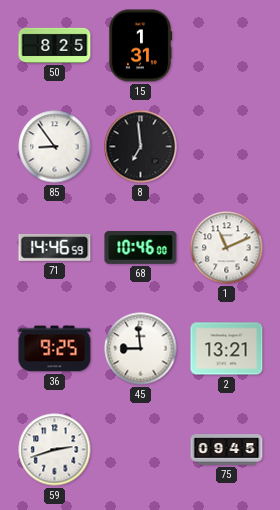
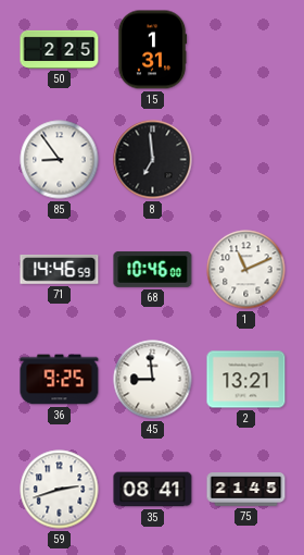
50: 8:25 -> 2:25
35: none -> 08:41
75: 09:45 -> 21:45
